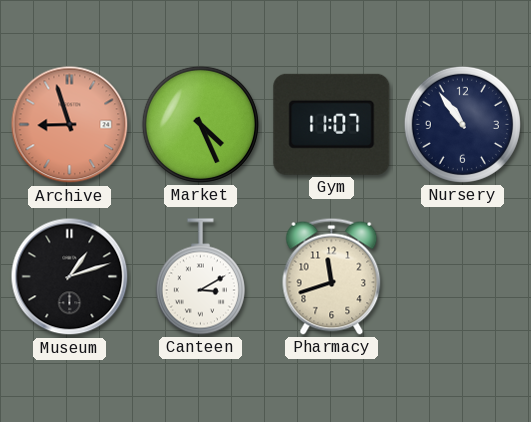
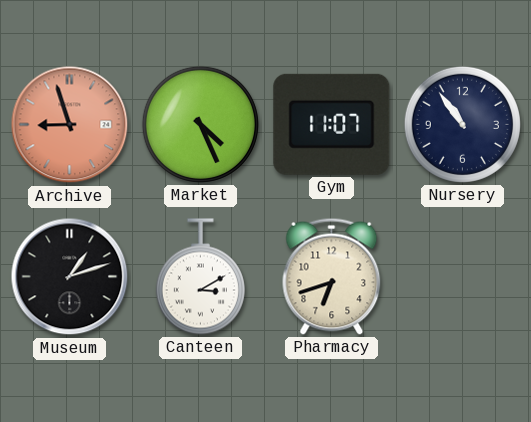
Pharmacy: 11:42 -> 6:42
